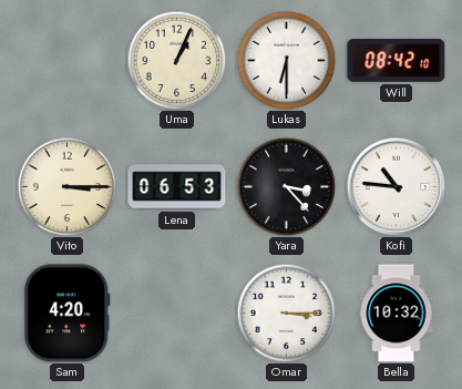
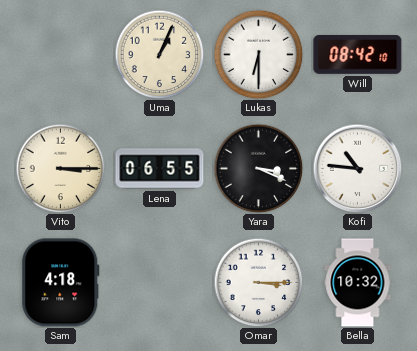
Lena: 06:53 -> 06:55
Yara: 3:23 -> 3:19
Sam: 4:20 -> 4:18
